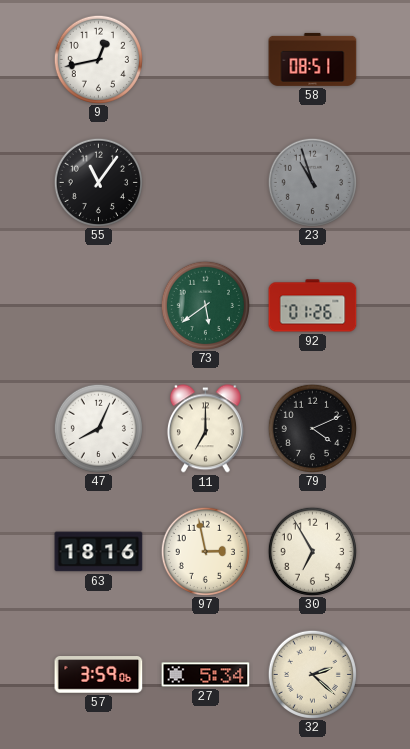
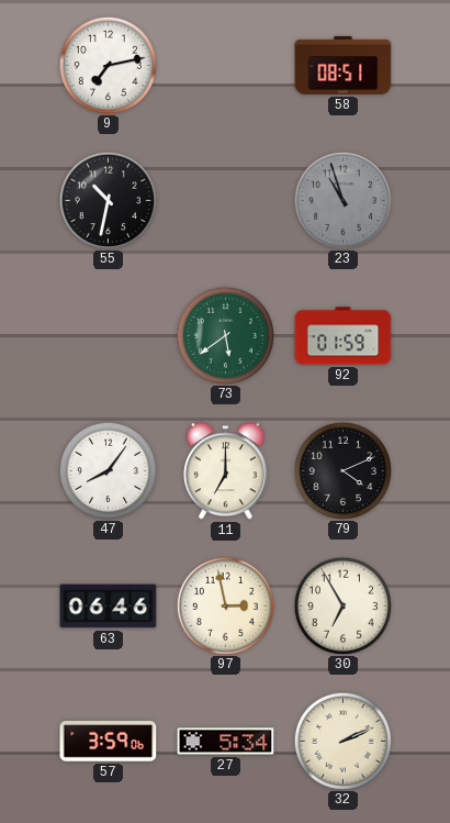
9: 12:43 -> 7:13
55: 11:06 -> 10:32
92: 01:26 -> 01:59
47: 8:04 -> 8:06
63: 18:16 -> 06:46
32: 2:22 -> 2:11
